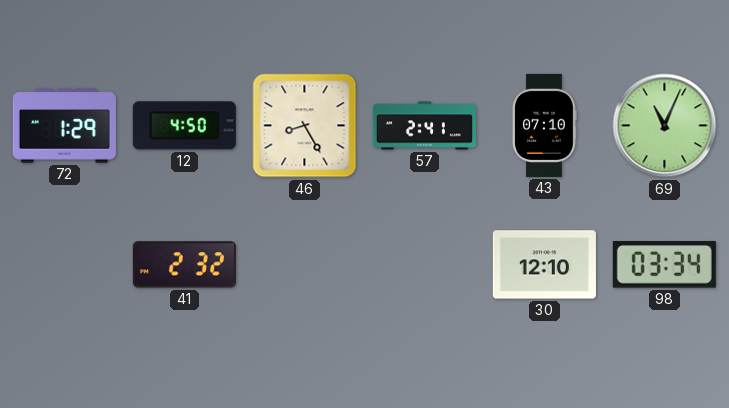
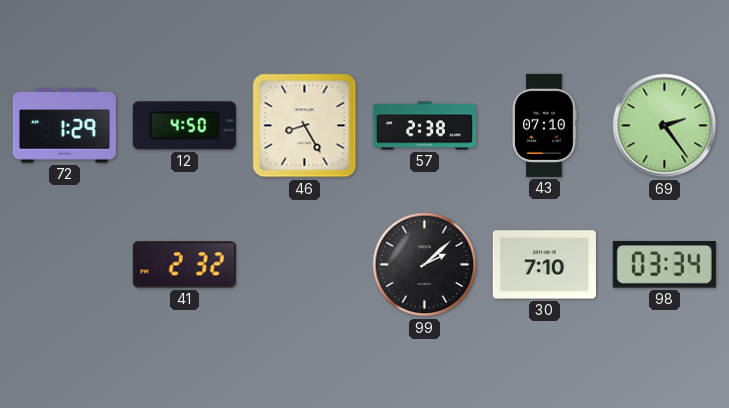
57: 2:41 -> 2:38
69: 11:04 -> 2:24
99: none -> 2:08
30: 12:10 -> 7:10
